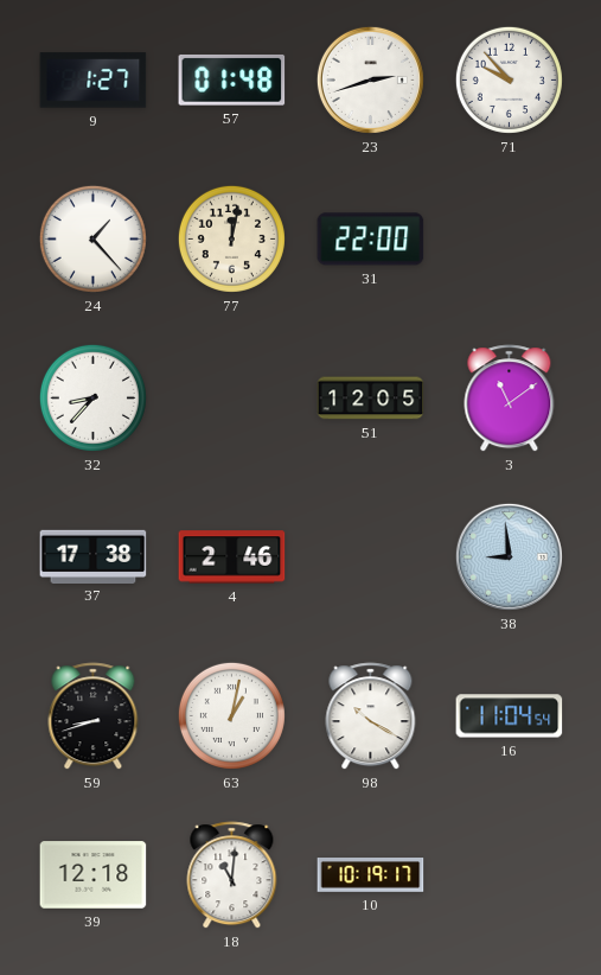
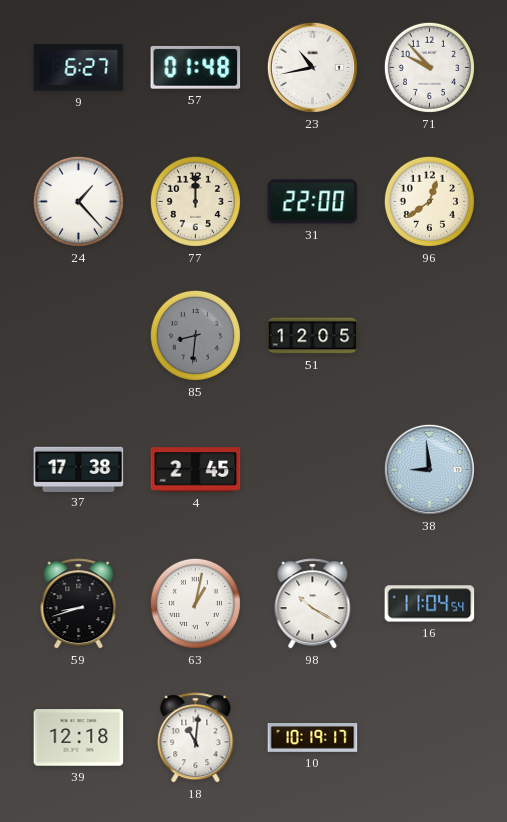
9: 1:27 -> 6:27
23: 2:42 -> 10:43
77: 12:02 -> 12:00
96: none -> 12:39
32: 8:37 -> none
85: none -> 8:31
3: 11:09 -> none
4: 2:46 -> 2:45
